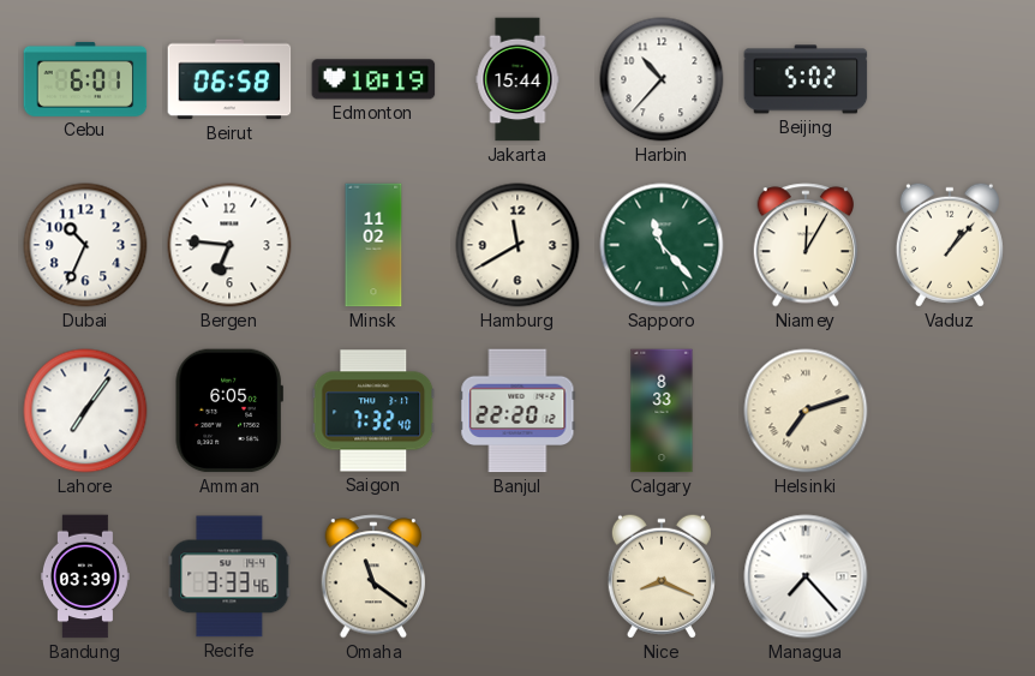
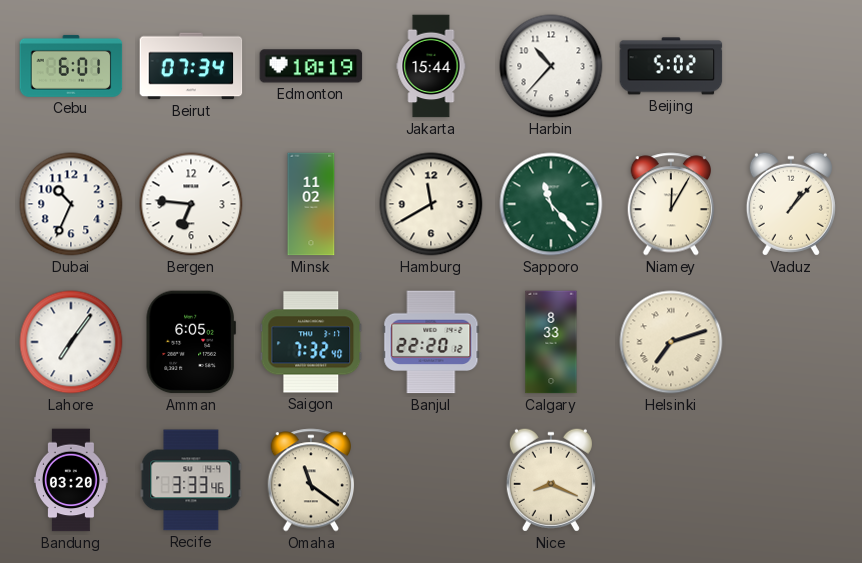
Beirut: 06:58 -> 07:34
Bandung: 03:39 -> 03:20
Managua: 7:23 -> none
